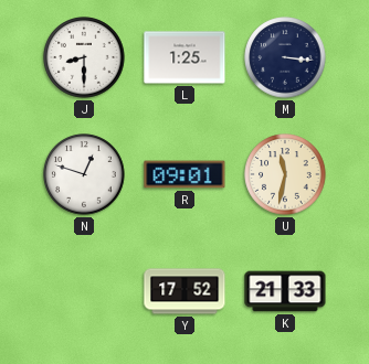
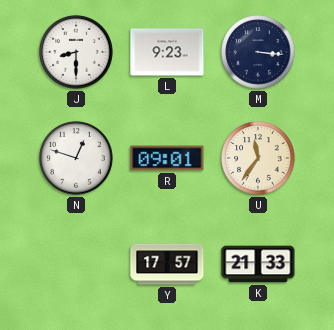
L: 1:25 -> 9:23
U: 11:32 -> 11:36
Y: 17:52 -> 17:57
